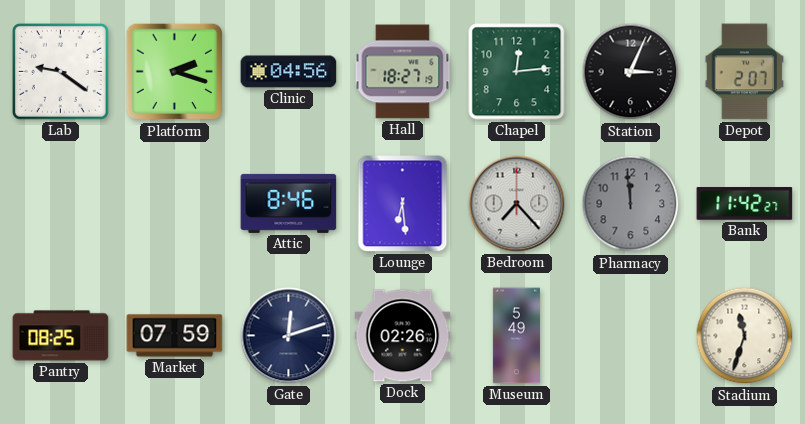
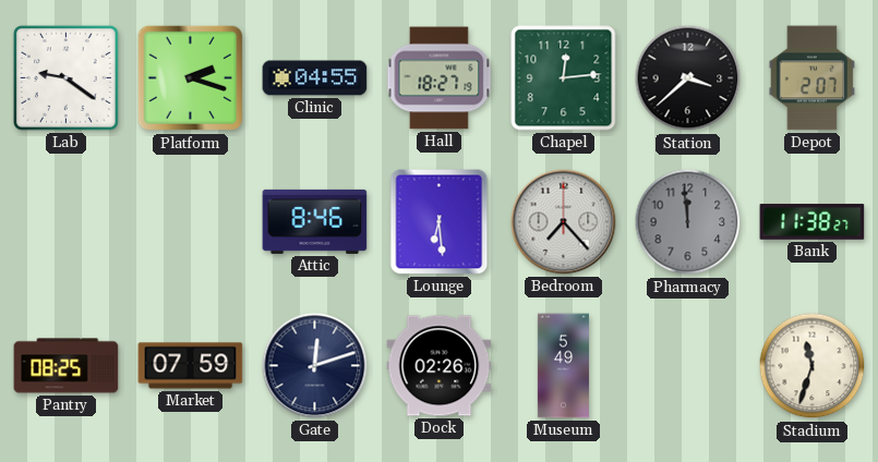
Clinic: 04:56 -> 04:55
Station: 3:04 -> 3:38
Bank: 11:42 -> 11:38
